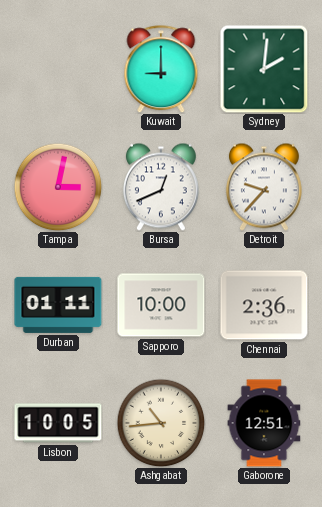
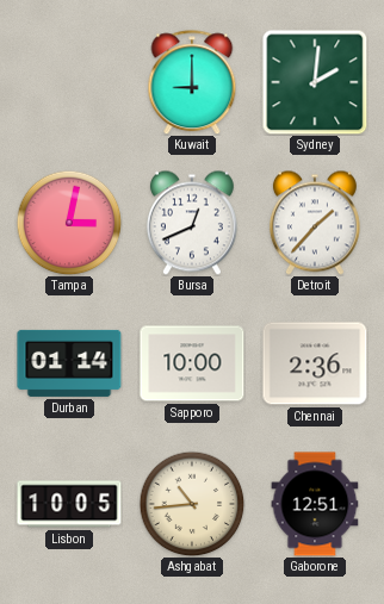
Detroit: 9:37 -> 1:37
Durban: 01:11 -> 01:14
